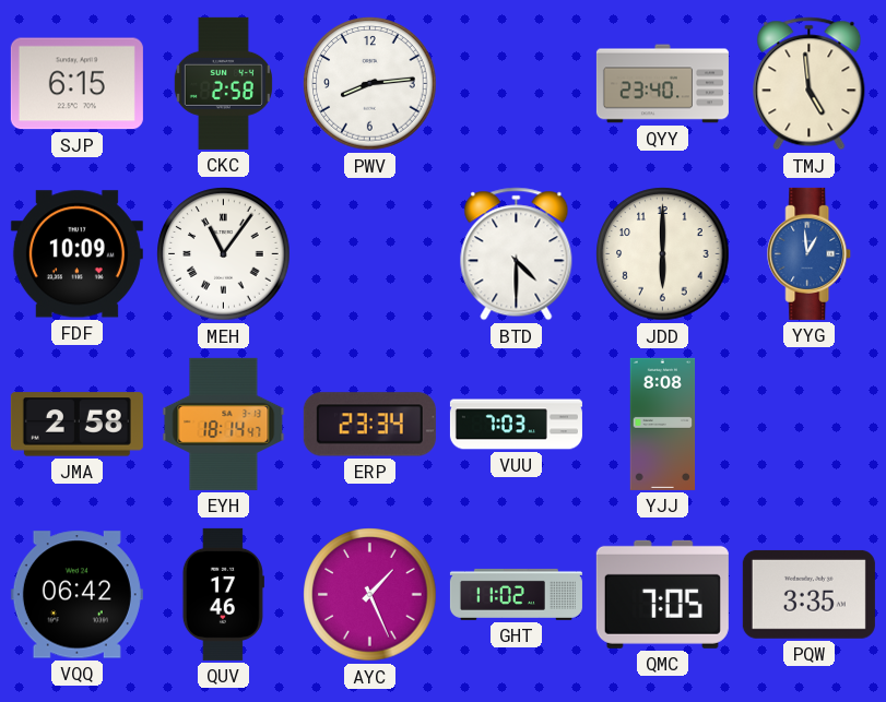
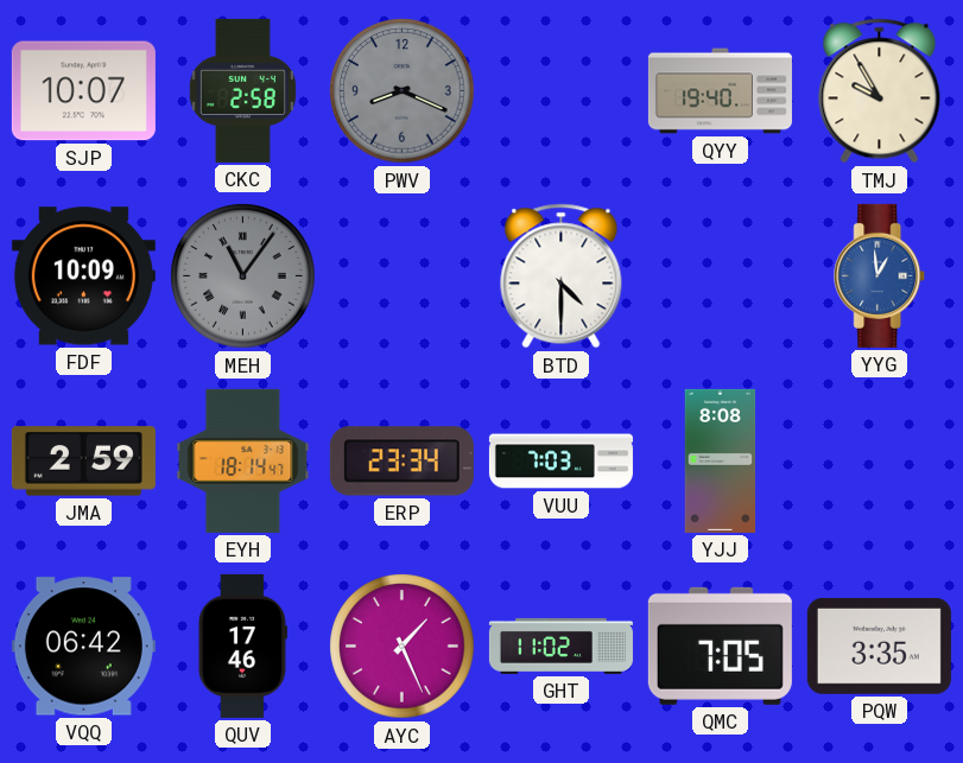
SJP: 6:15 -> 10:07
PWV: 8:14 -> 8:19
PWV dial: white -> grey
QYY: 23:40 -> 19:40
TMJ: 4:59 -> 9:55
MEH dial: white -> grey
JDD: 6:00 -> none
JMA: 2:58 -> 2:59
